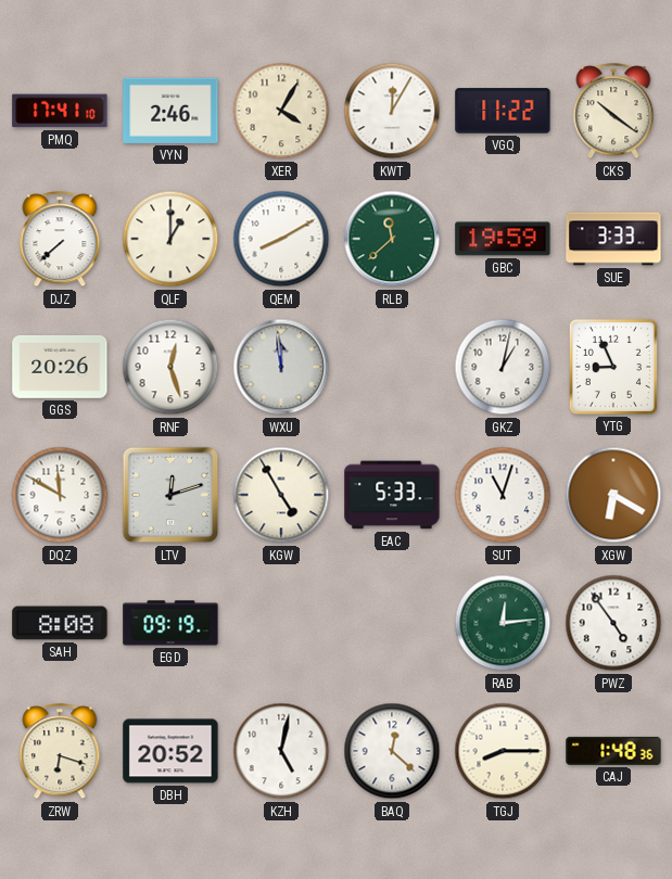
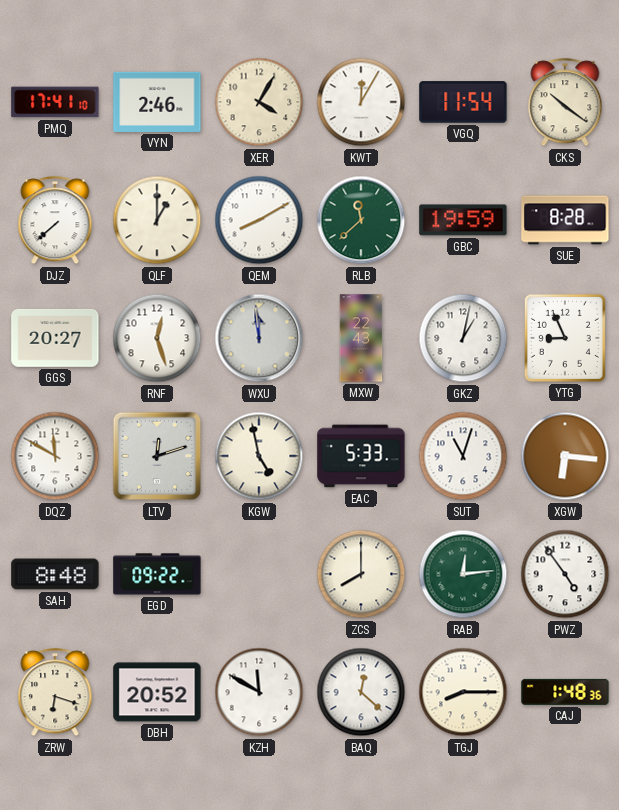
VGQ: 11:22 -> 11:54
SUE: 3:33 -> 8:28
GGS: 20:26 -> 20:27
MXW: none -> 22:43
KGW: 4:55 -> 4:58
XGW: 6:20 -> 6:16
SAH: 8:08 -> 8:48
EGD: 09:19 -> 09:22
ZCS: none -> 8:00
KZH: 5:02 -> 11:50
